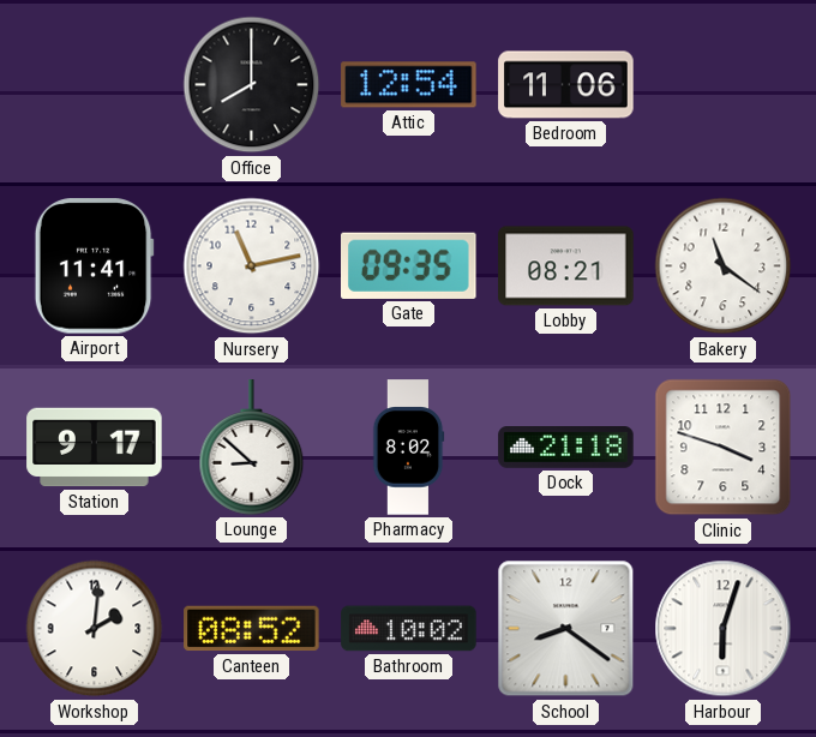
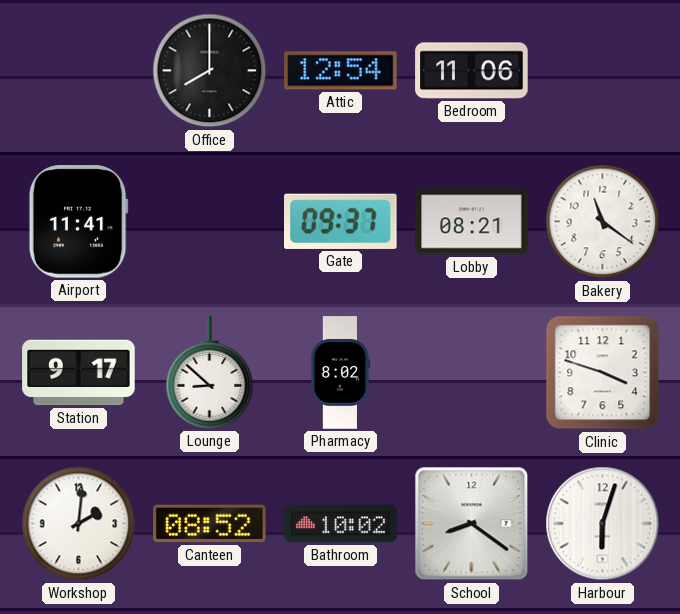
Nursery: 11:13 -> none
Gate: 09:35 -> 09:37
Dock: 21:18 -> none
